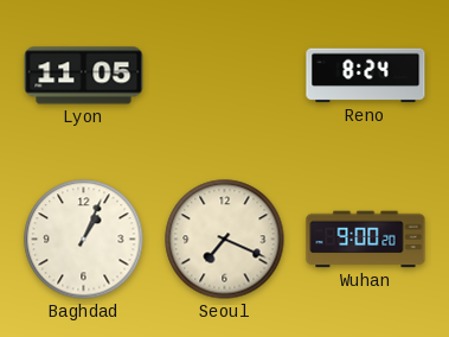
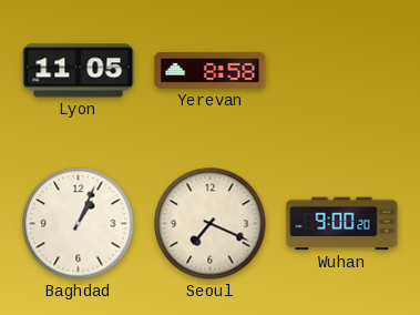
Yerevan: none -> 8:58
Reno: 8:24 -> none
